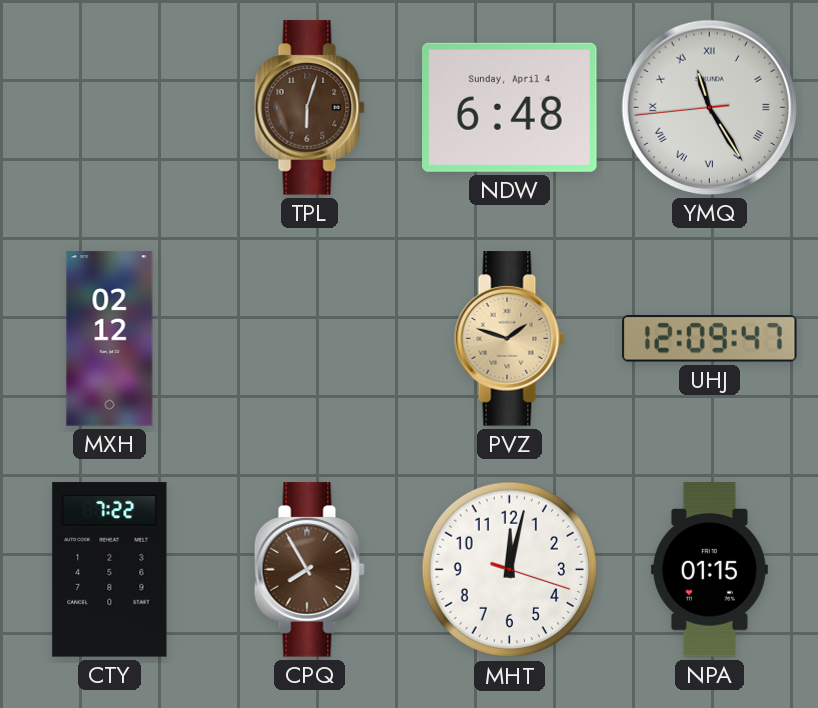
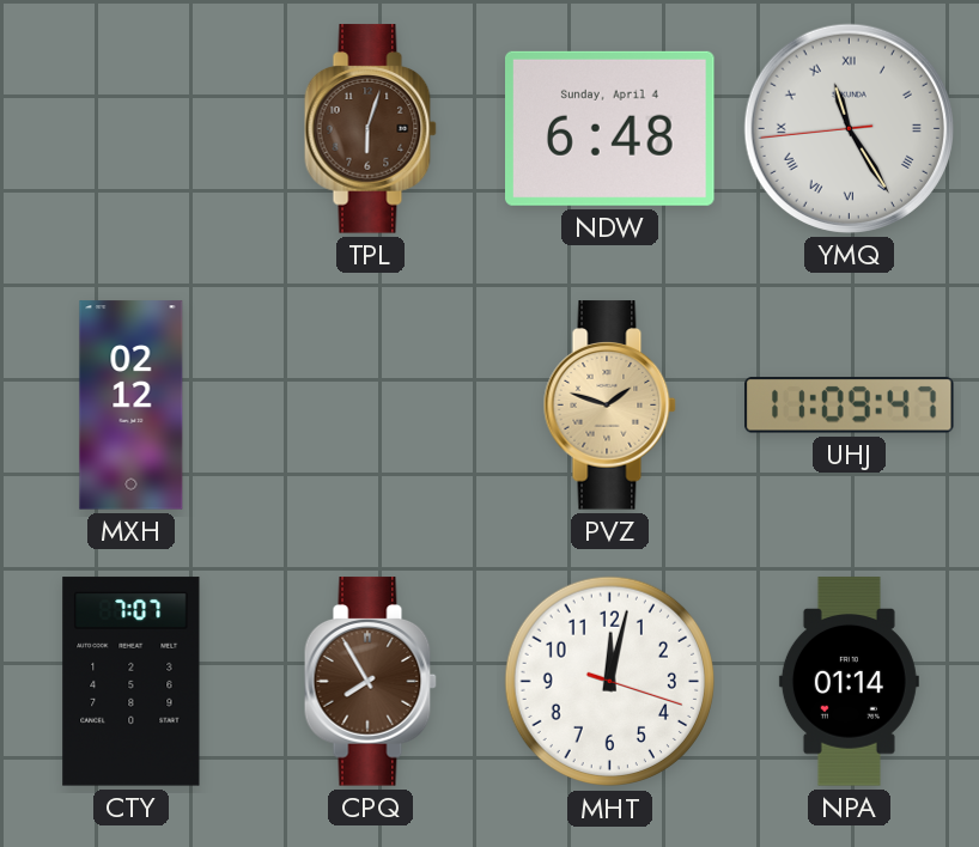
UHJ: 12:09 -> 11:09
CTY: 7:22 -> 7:07
NPA: 01:15 -> 01:14
